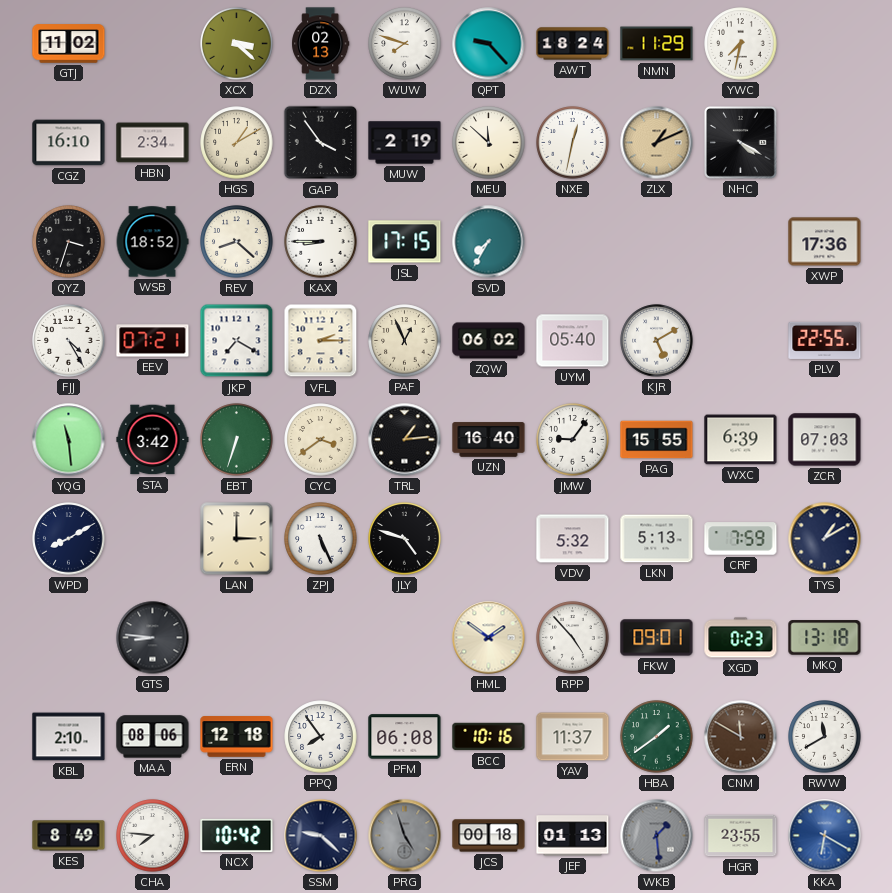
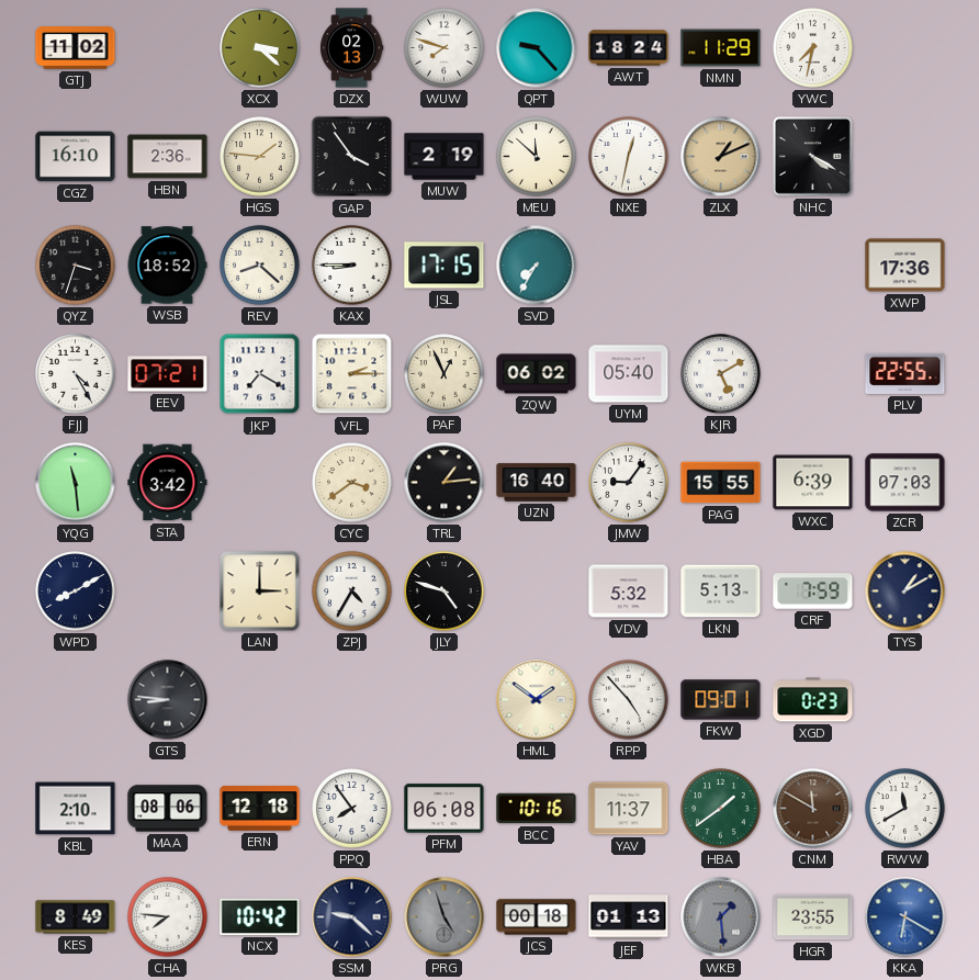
HBN: 2:34 -> 2:36
HGS: 1:10 -> 1:46
EBT: 6:33 -> none
ZPJ: 5:26 -> 4:35
MKQ: 13:18 -> none
